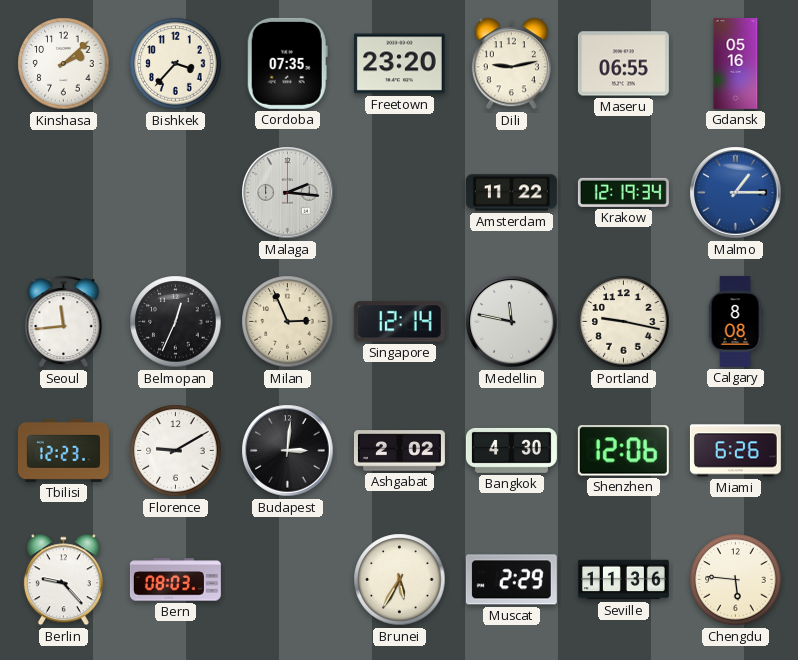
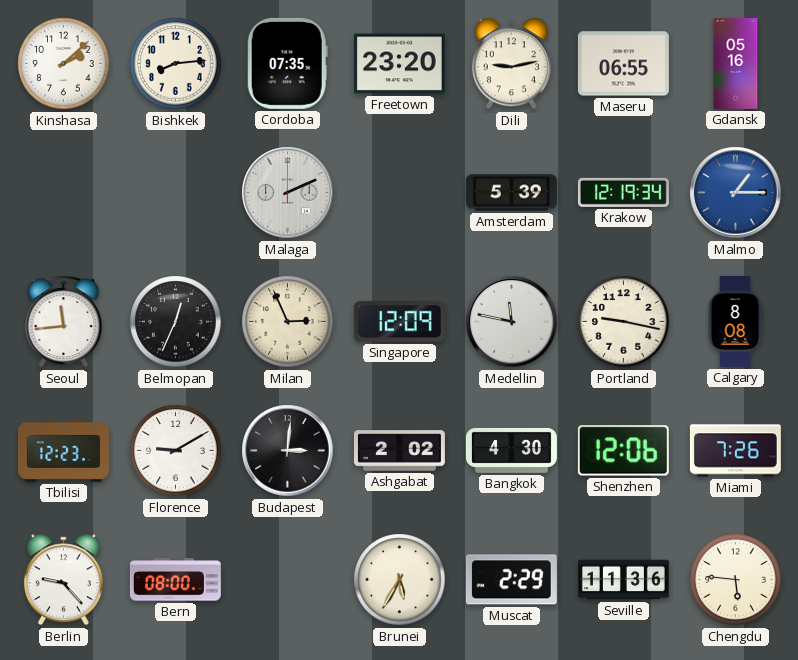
Bishkek: 3:37 -> 8:14
Malaga: 2:16 -> 2:11
Amsterdam: 11:22 -> 5:39
Singapore: 12:14 -> 12:09
Miami: 6:26 -> 7:26
Bern: 08:03 -> 08:00
